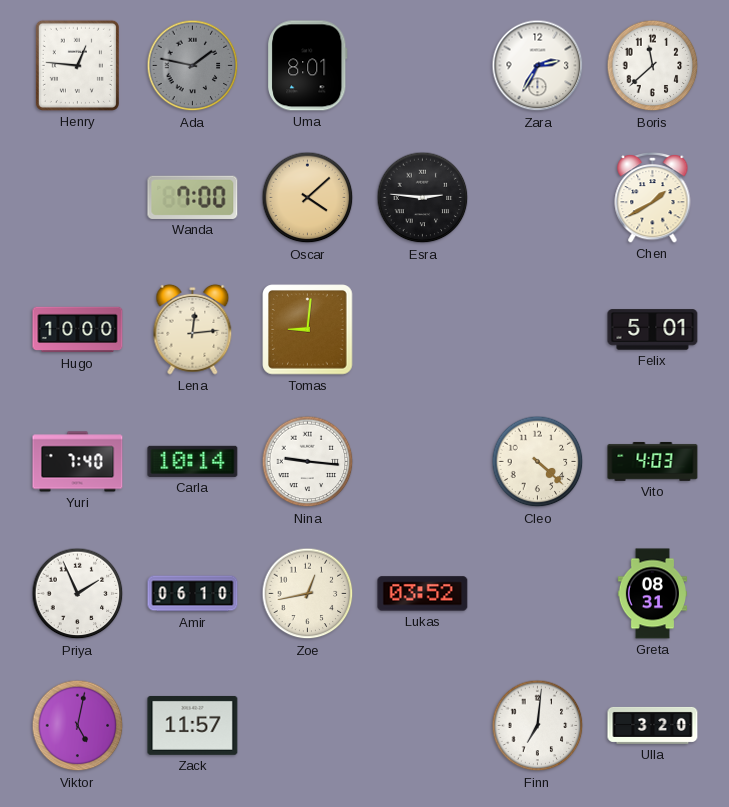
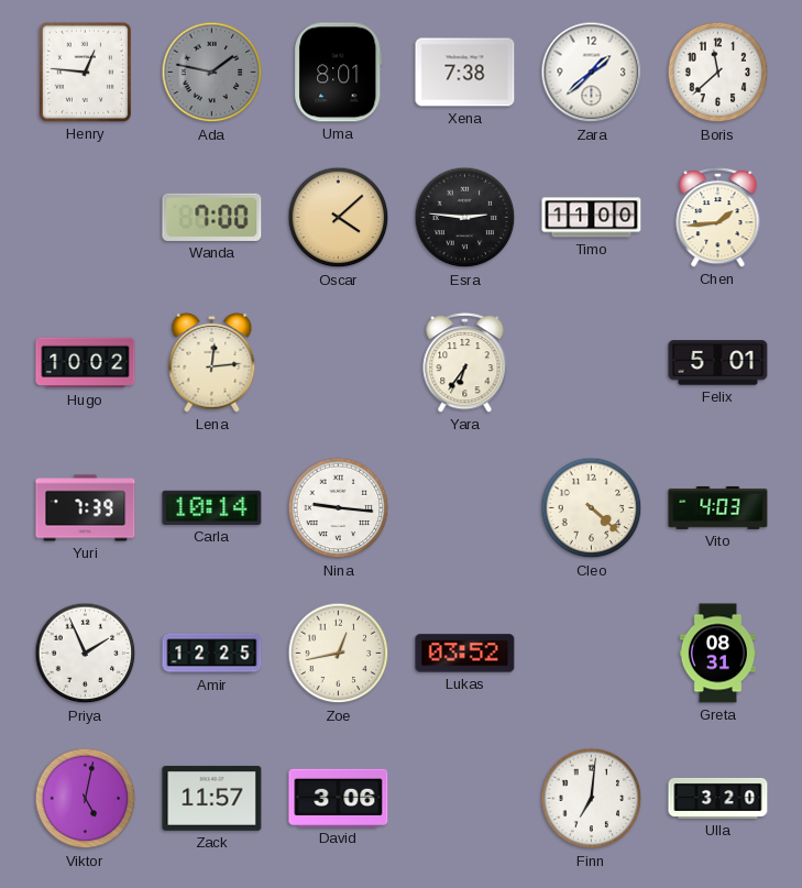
Xena: none -> 7:38
Zara: 2:35 -> 1:38
Timo: none -> 11:00
Chen: 1:40 -> 1:44
Hugo: 10:00 -> 10:02
Tomas: 9:01 -> none
Yara: none -> 6:36
Yuri: 7:40 -> 7:39
Amir: 06:10 -> 12:25
David: none -> 3:06
